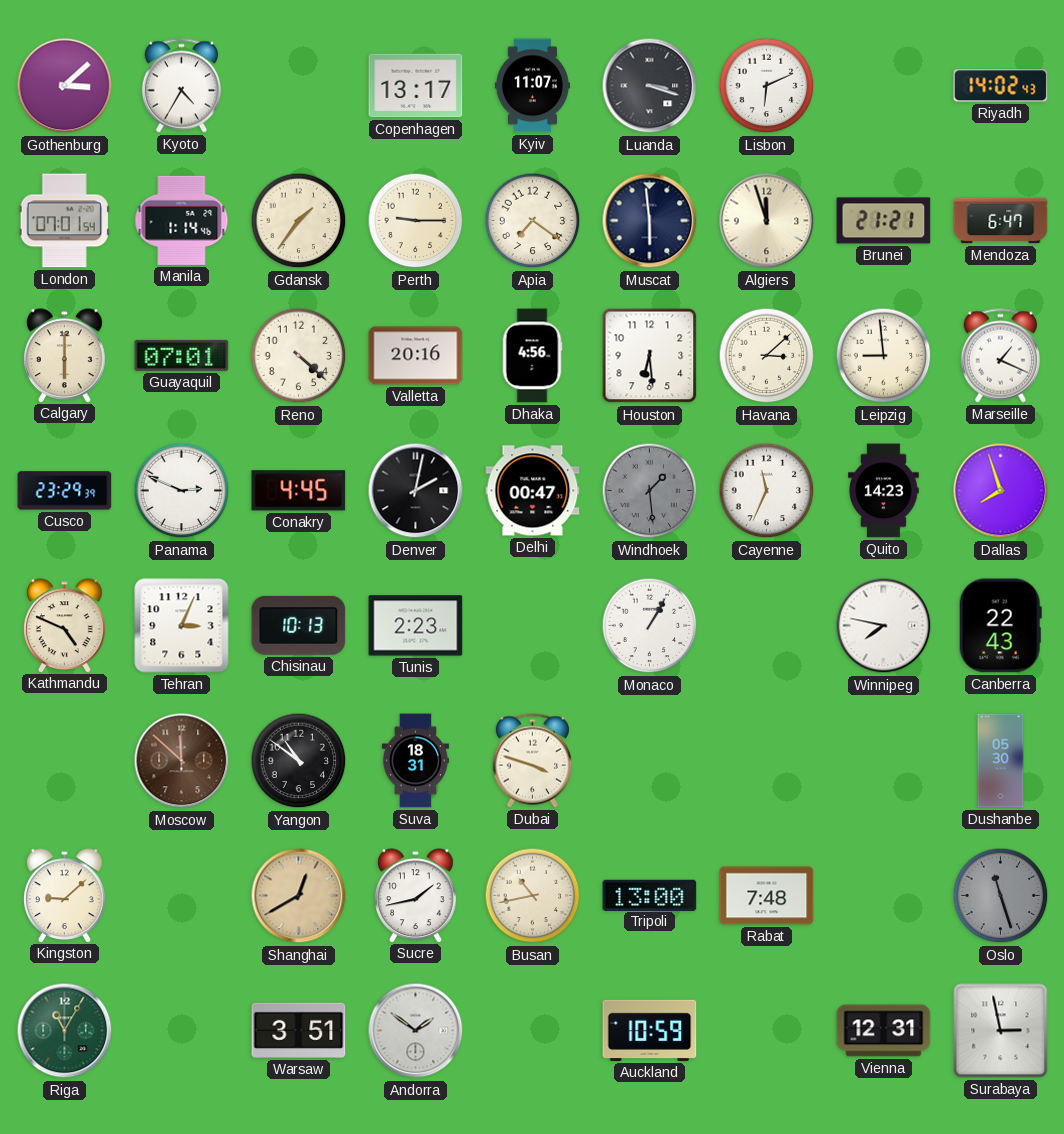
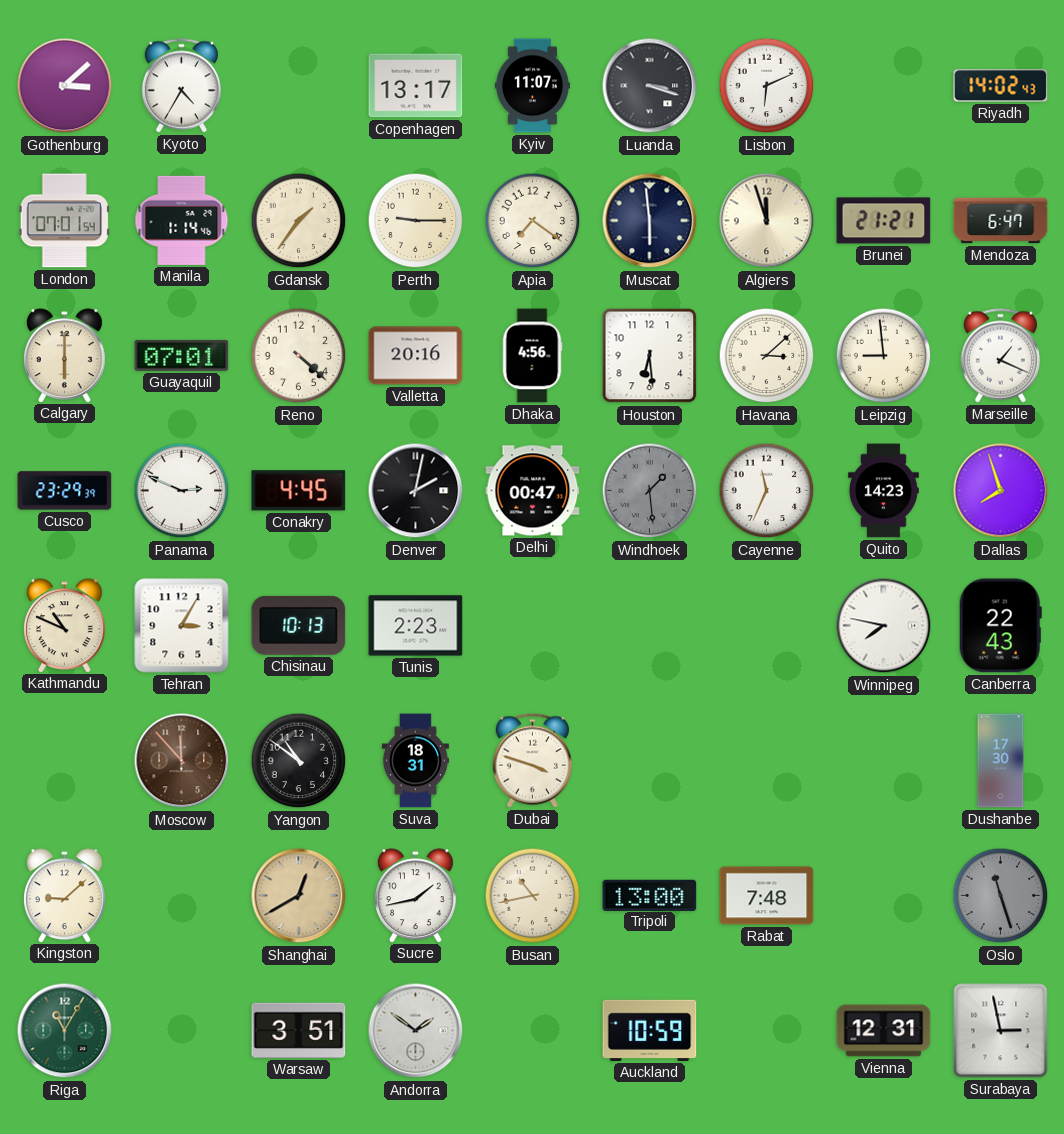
Kathmandu: 4:49 -> 10:49
Tehran: 3:04 -> 3:05
Monaco: 1:05 -> none
Moscow: 11:52 -> 11:53
Dushanbe: 05:30 -> 17:30
